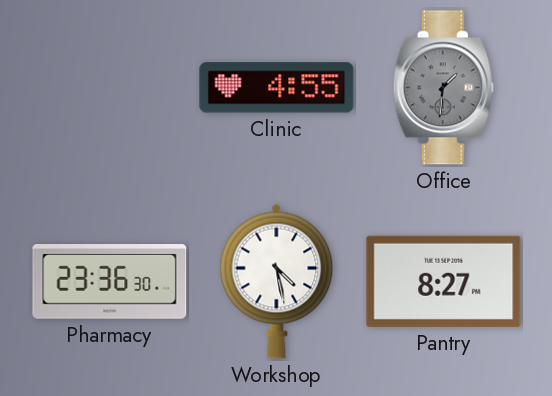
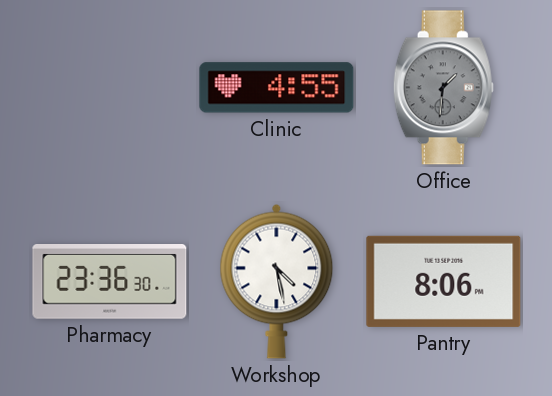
Pantry: 8:27 -> 8:06
